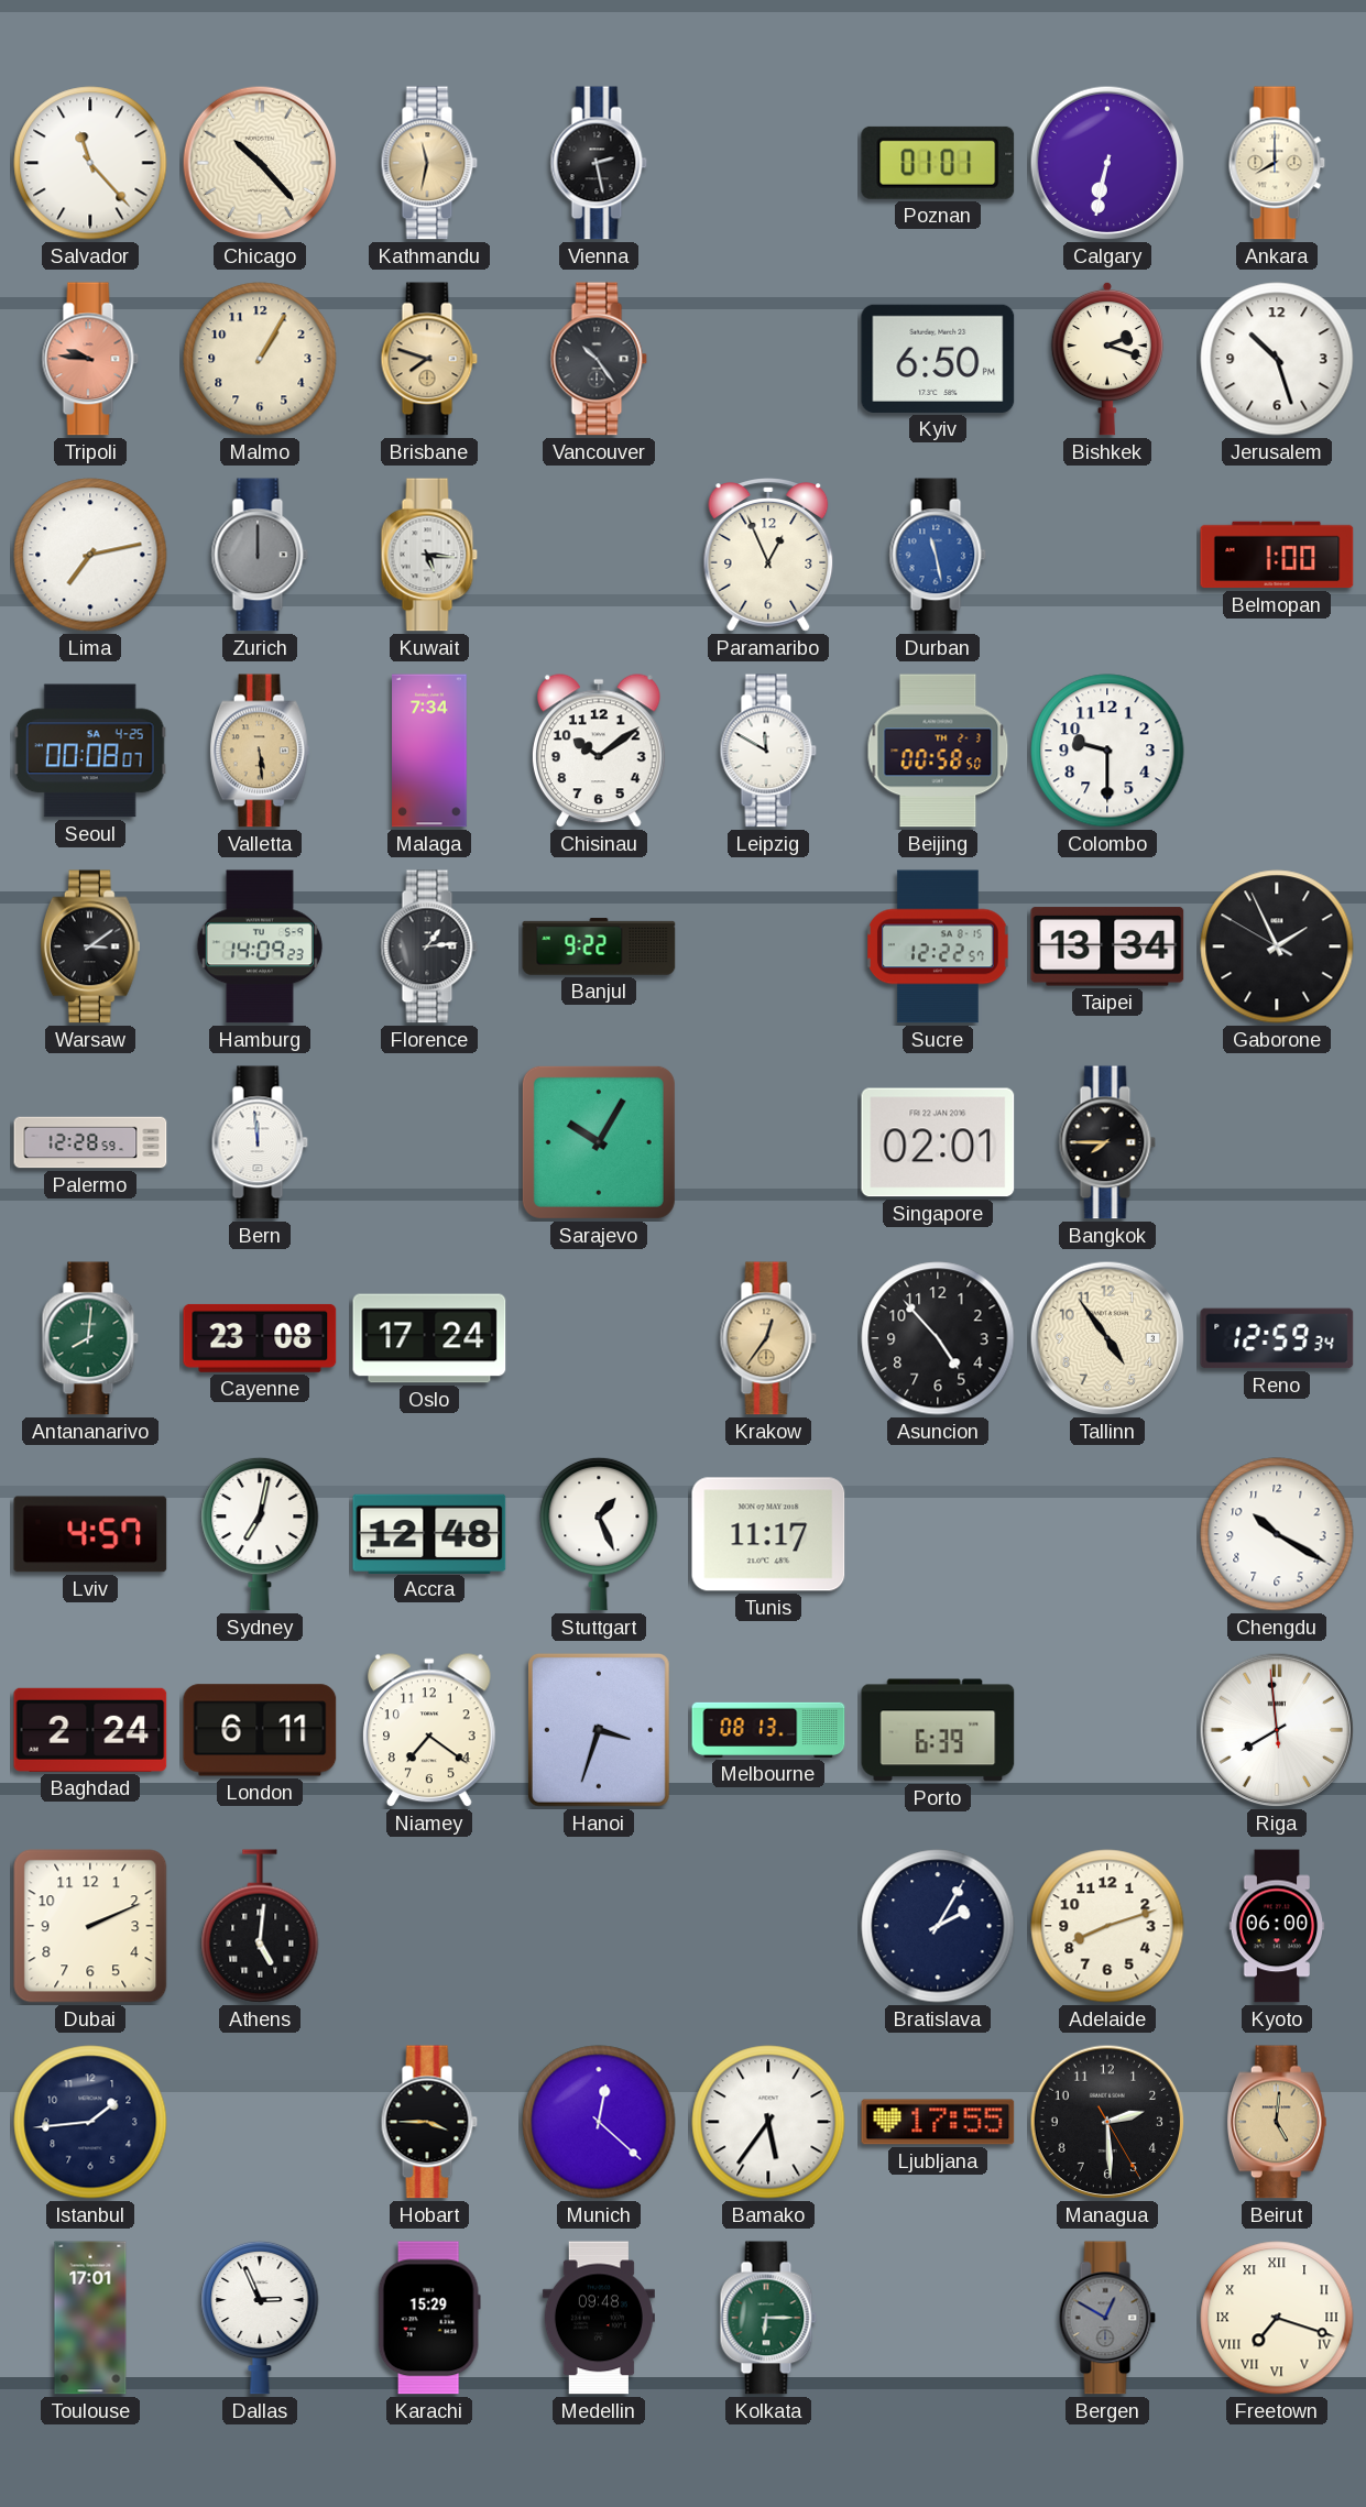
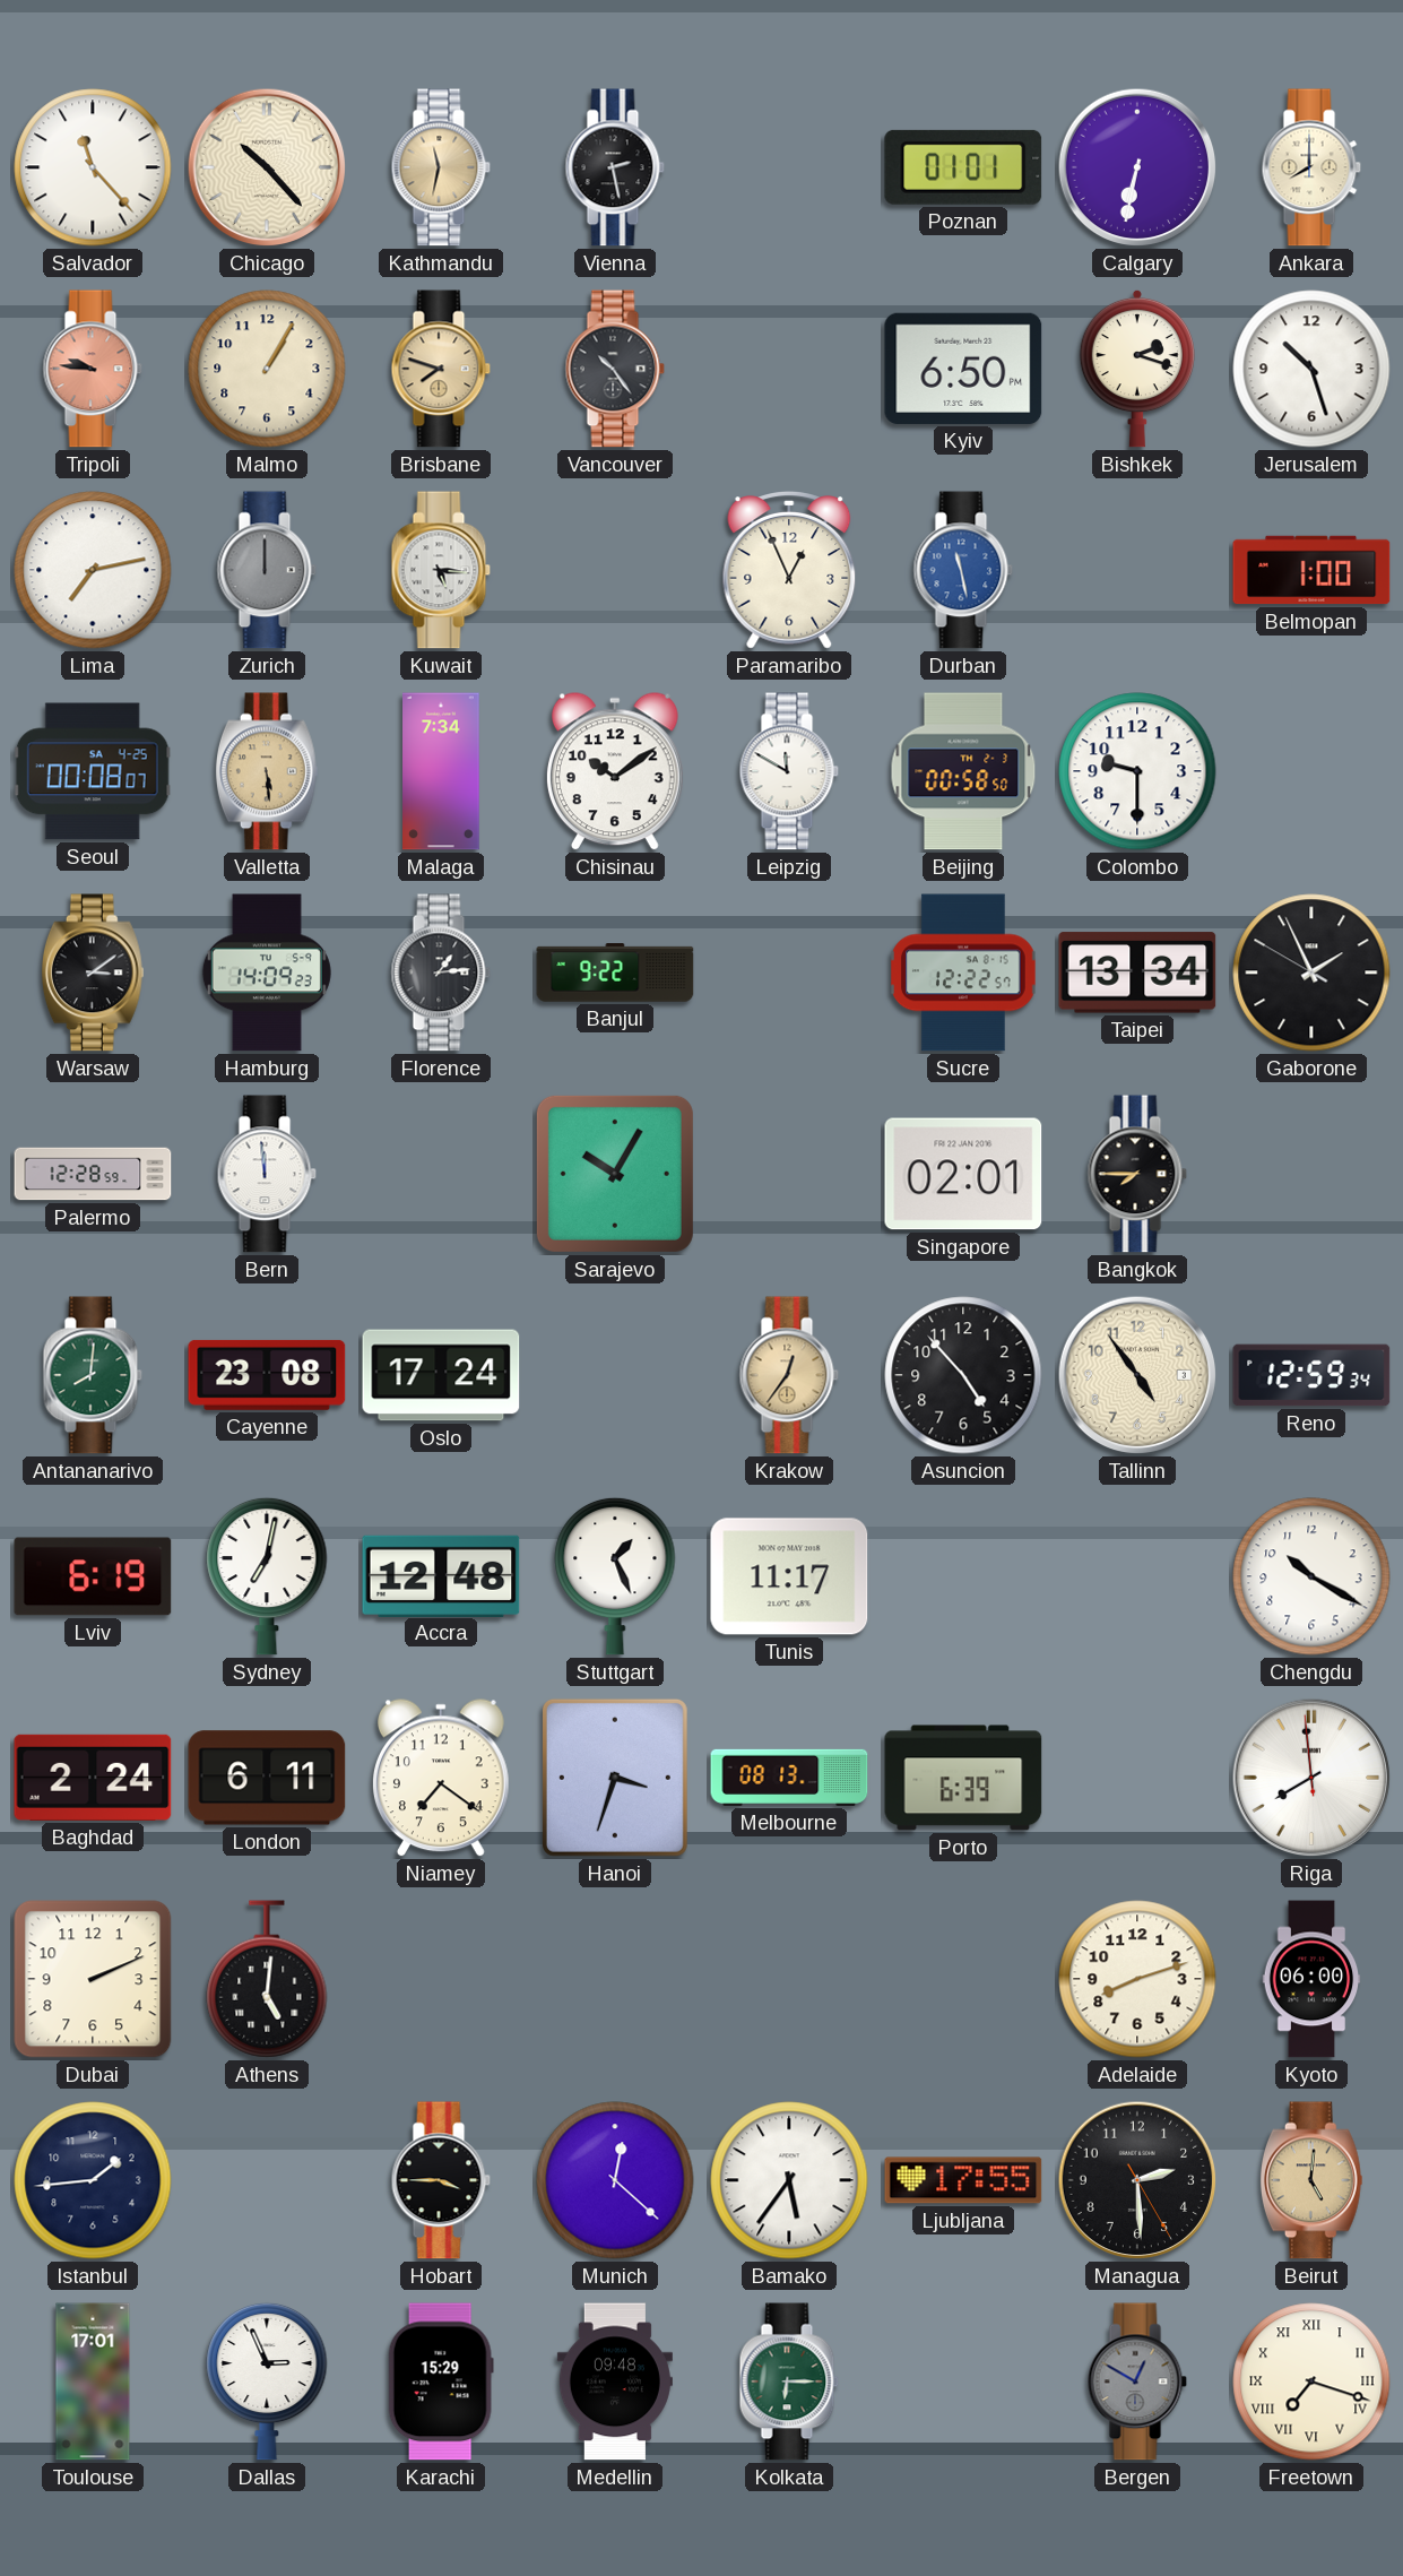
Lviv: 4:57 -> 6:19
Bratislava: 2:05 -> none
